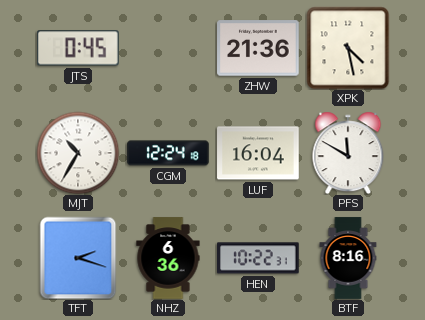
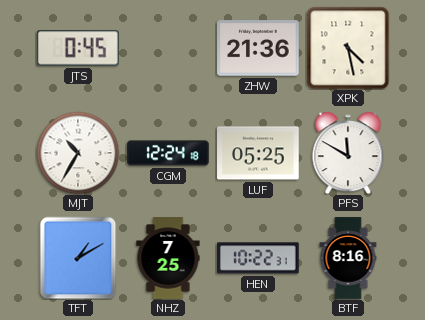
LUF: 16:04 -> 05:25
TFT: 2:18 -> 1:10
NHZ: 6:36 -> 7:25
